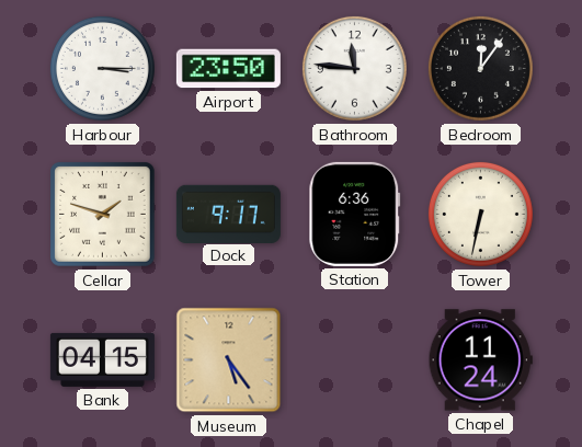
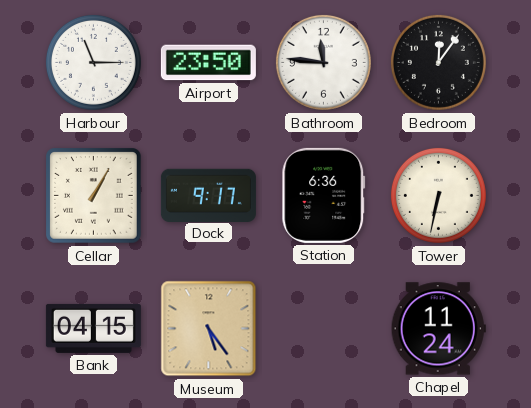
Harbour: 3:15 -> 11:15
Cellar: 1:48 -> 1:05
